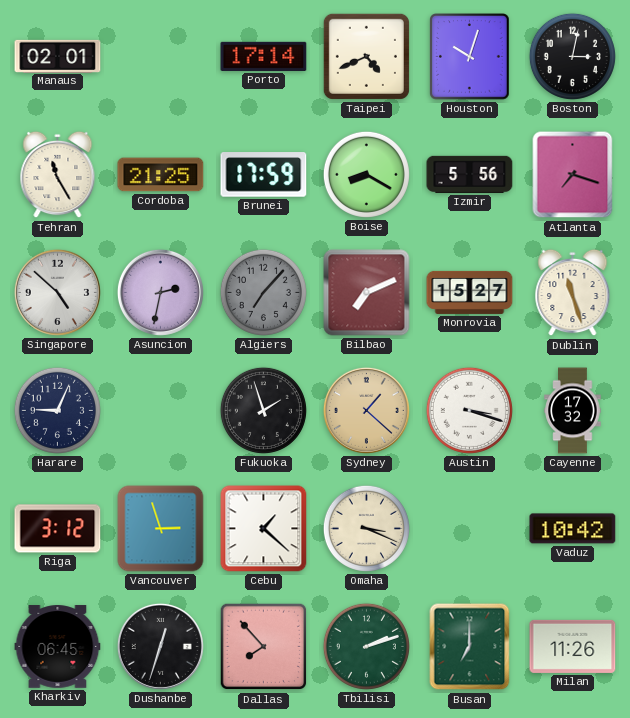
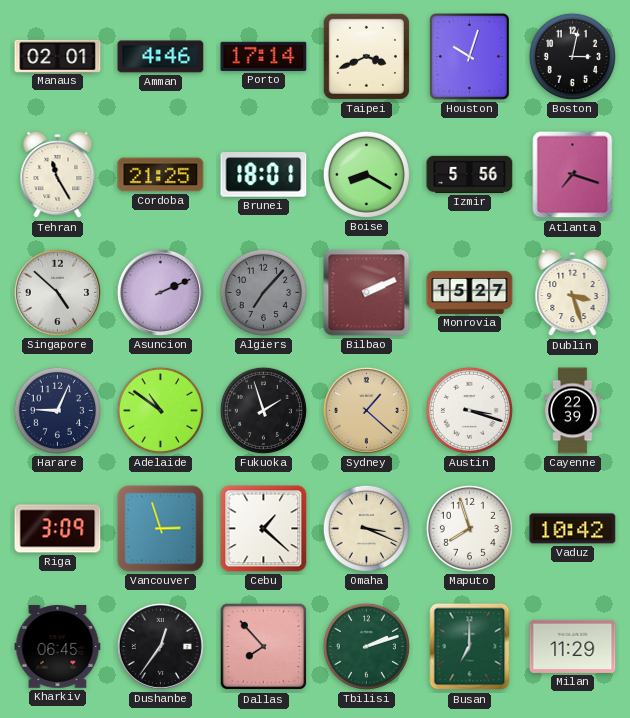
Amman: none -> 4:46
Taipei: 4:41 -> 3:41
Brunei: 17:59 -> 18:01
Asuncion: 2:32 -> 2:11
Bilbao: 7:11 -> 2:11
Dublin: 11:27 -> 3:27
Adelaide: none -> 10:51
Cayenne: 17:32 -> 22:39
Riga: 3:12 -> 3:09
Maputo: none -> 7:57
Dushanbe: 12:33 -> 12:36
Milan: 11:26 -> 11:29
